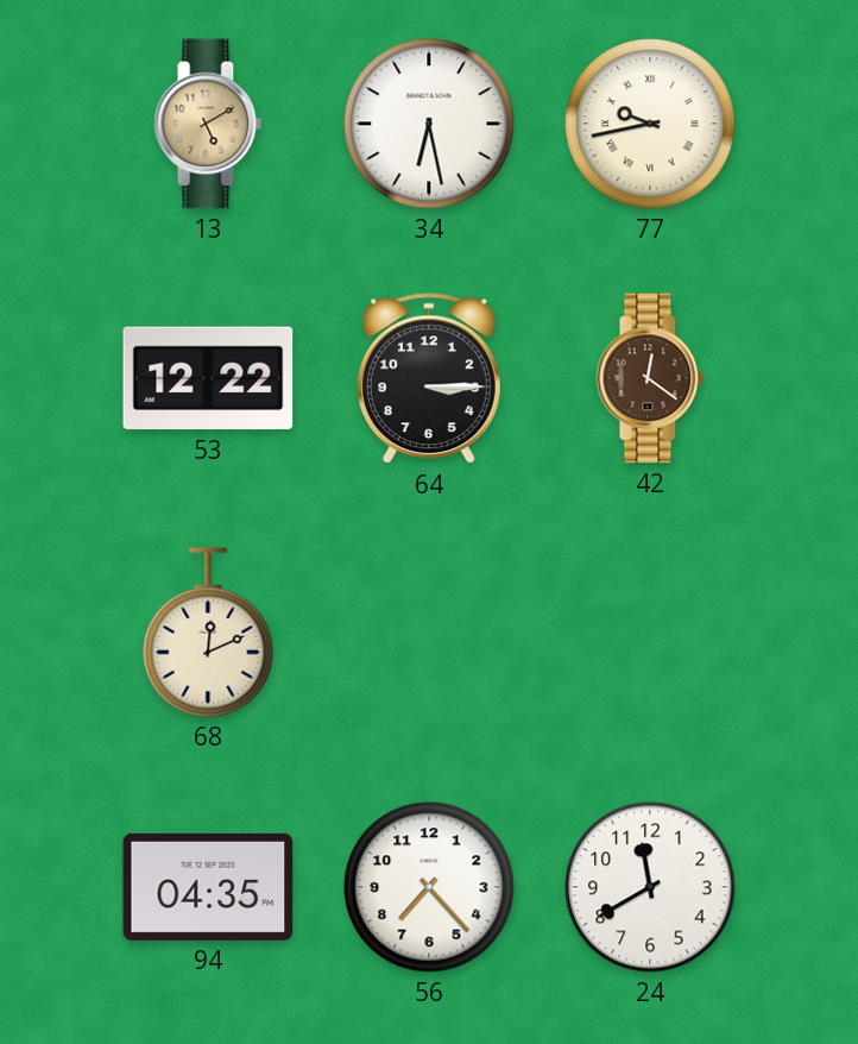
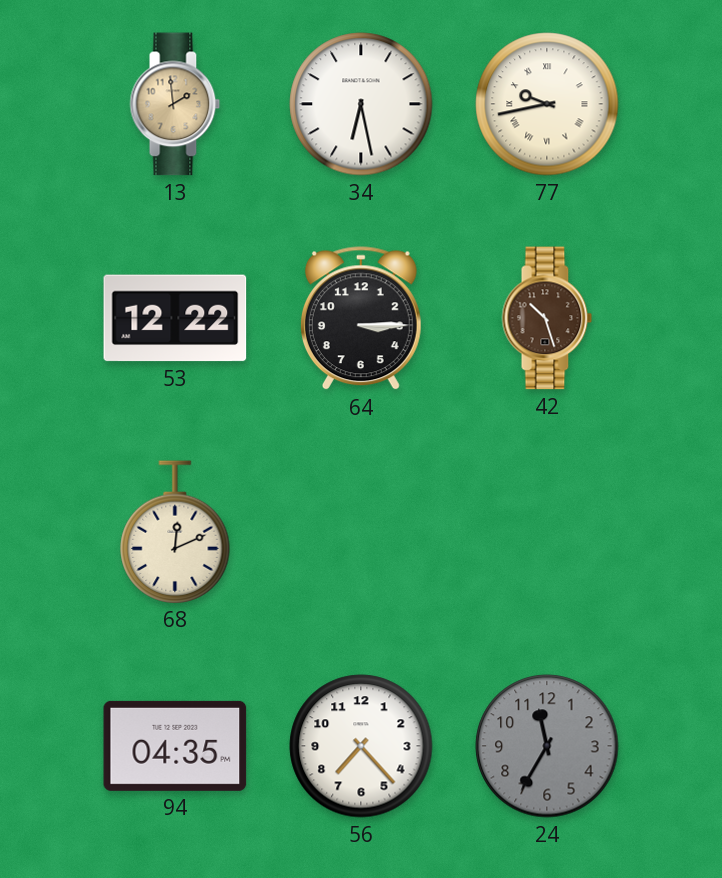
13: 5:10 -> 1:59
42: 12:21 -> 10:27
24: 11:40 -> 11:35
24 dial: white -> grey
